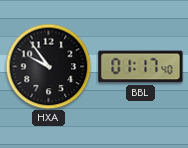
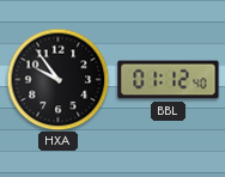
BBL: 01:17 -> 01:12
